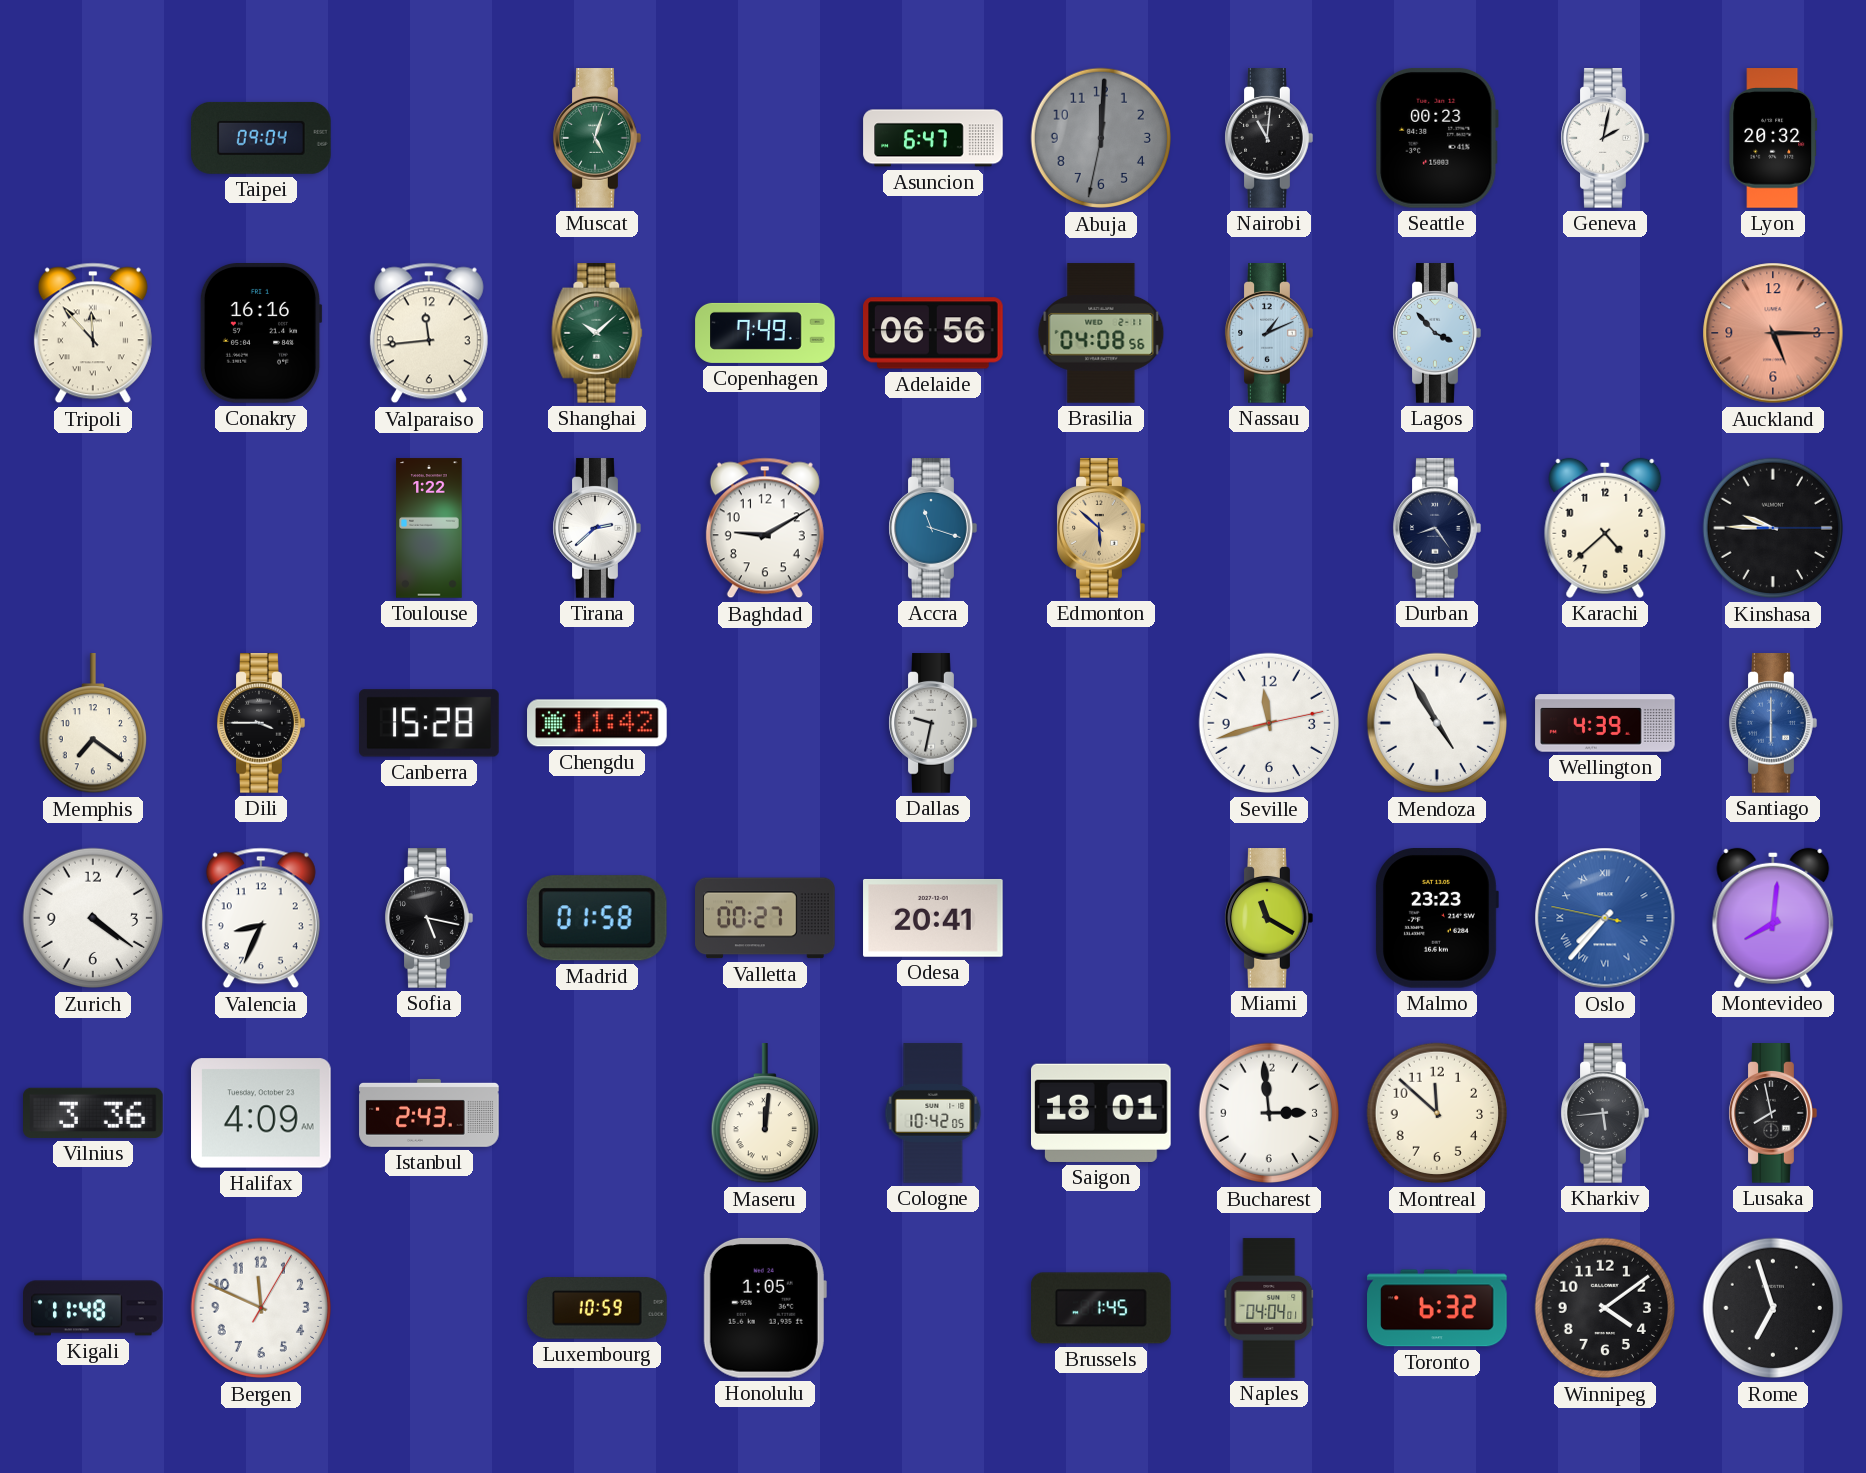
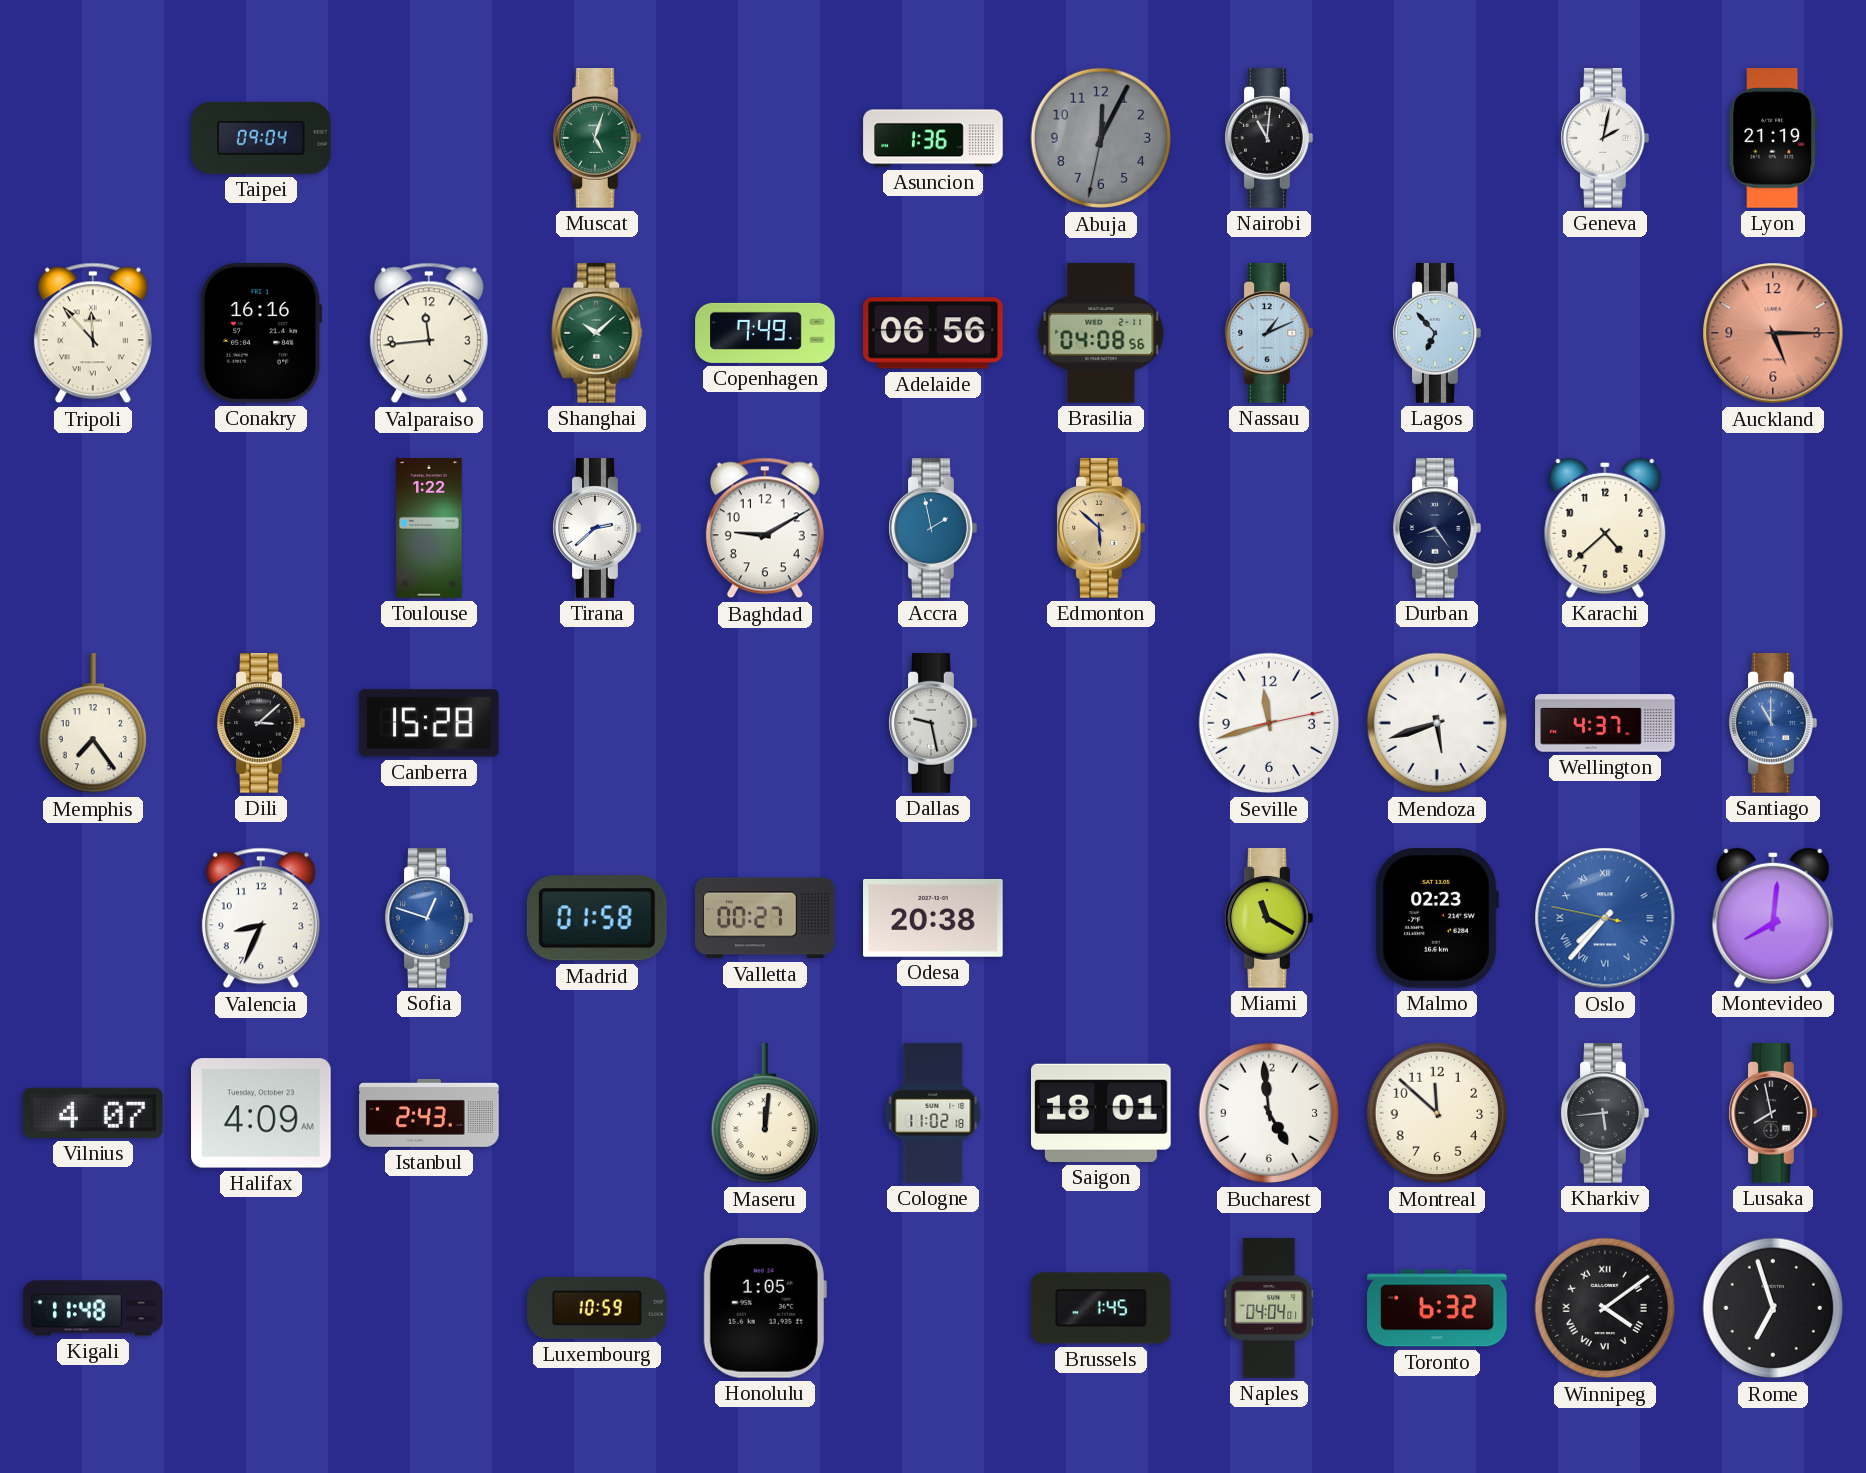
Asuncion: 6:47 -> 1:36
Abuja: 12:00 -> 12:04
Seattle: 00:23 -> none
Lyon: 20:32 -> 21:19
Lagos: 3:53 -> 6:53
Accra: 11:18 -> 1:58
Kinshasa: 9:45 -> none
Memphis: 7:21 -> 7:24
Dili: 3:45 -> 3:08
Chengdu: 11:42 -> none
Dallas: 9:32 -> 9:28
Mendoza: 4:55 -> 5:42
Wellington: 4:39 -> 4:37
Santiago: 6:00 -> 11:00
Zurich: 4:21 -> none
Sofia: 5:17 -> 12:48
Sofia dial: black -> blue
Odesa: 20:41 -> 20:38
Malmo: 23:23 -> 02:23
Vilnius: 3:36 -> 4:07
Cologne: 10:42 -> 11:02
Bucharest: 2:59 -> 4:59
Bergen: 11:49 -> none
Winnipeg numerals: Arabic -> Roman
